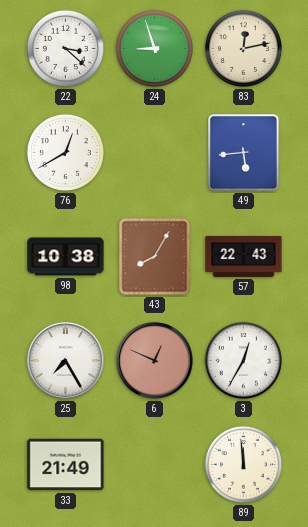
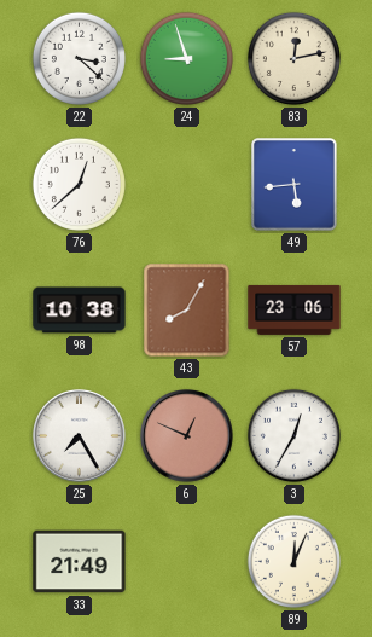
76: 12:40 -> 12:38
57: 22:43 -> 23:06
89: 11:59 -> 12:04
